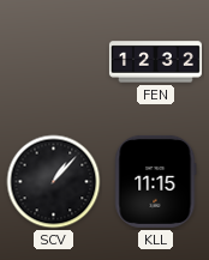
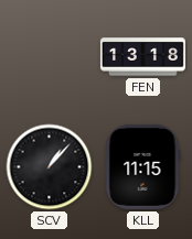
FEN: 12:32 -> 13:18
